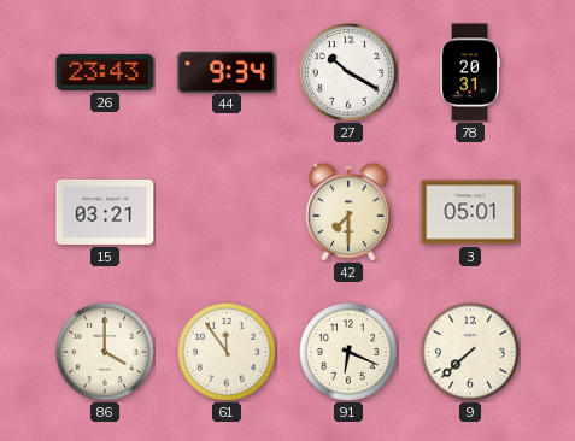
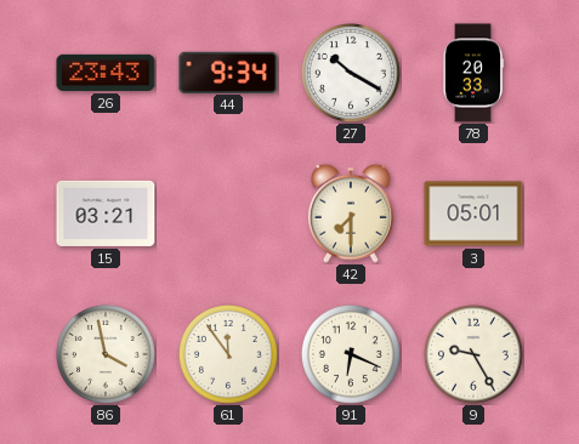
78: 20:31 -> 20:33
86: 4:00 -> 3:58
9: 7:38 -> 9:25
